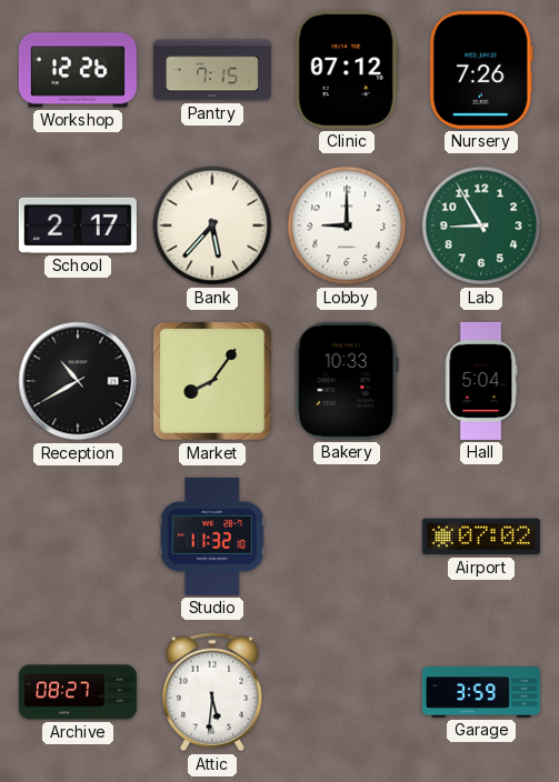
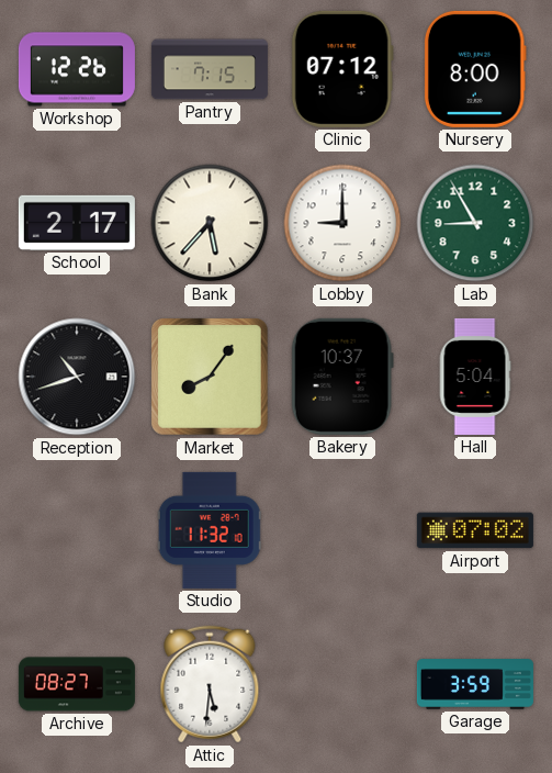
Nursery: 7:26 -> 8:00
Reception: 10:40 -> 10:42
Bakery: 10:33 -> 10:37
